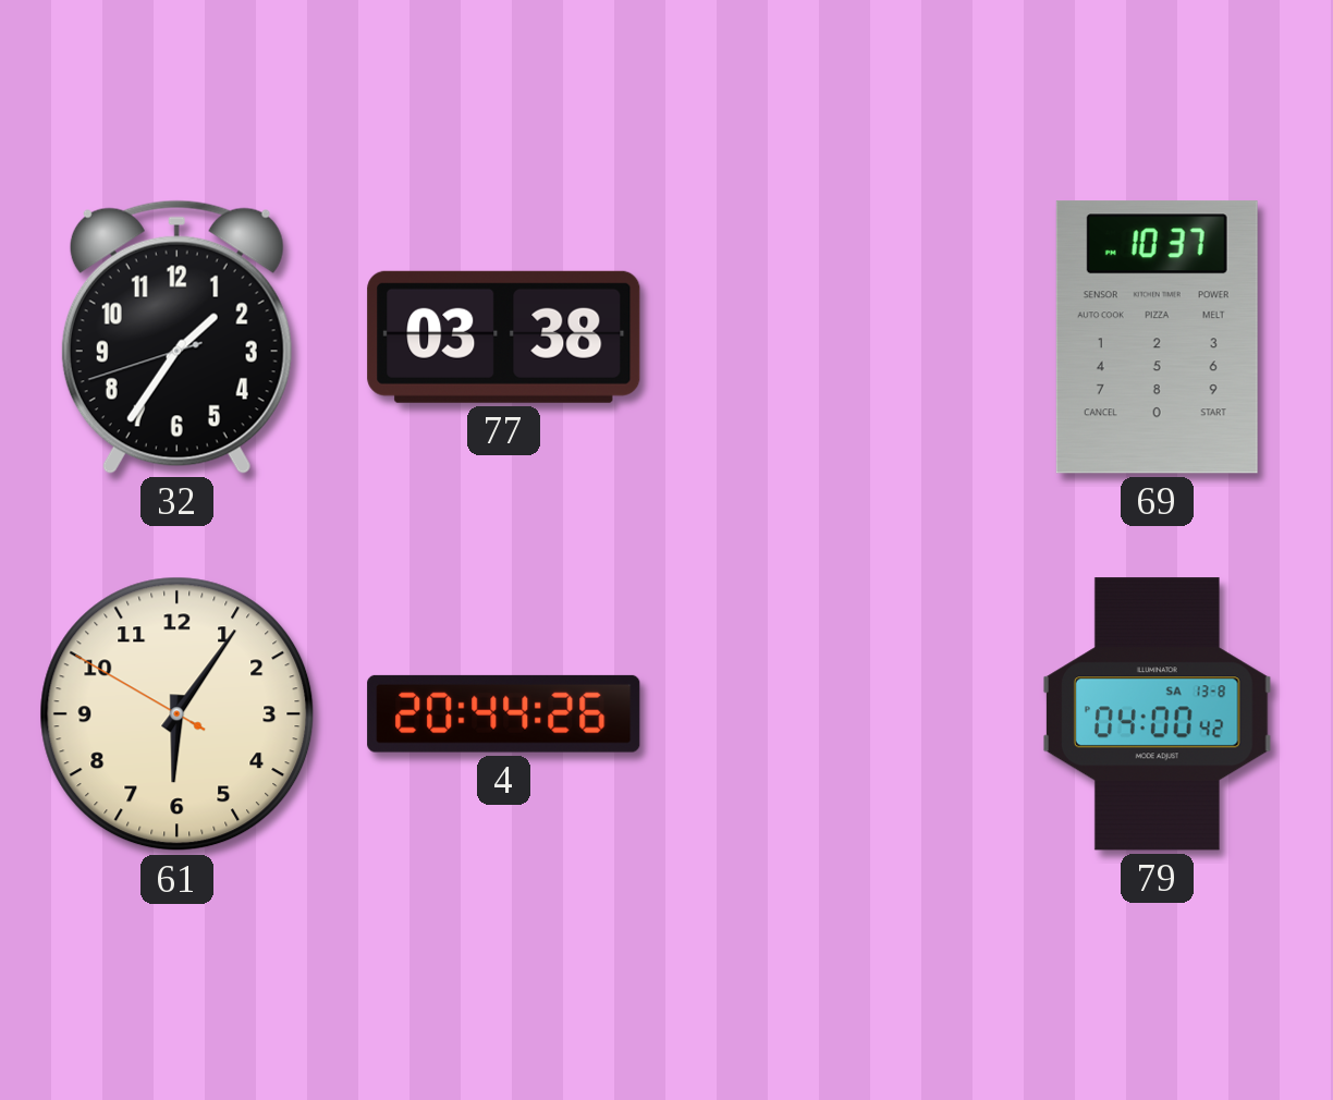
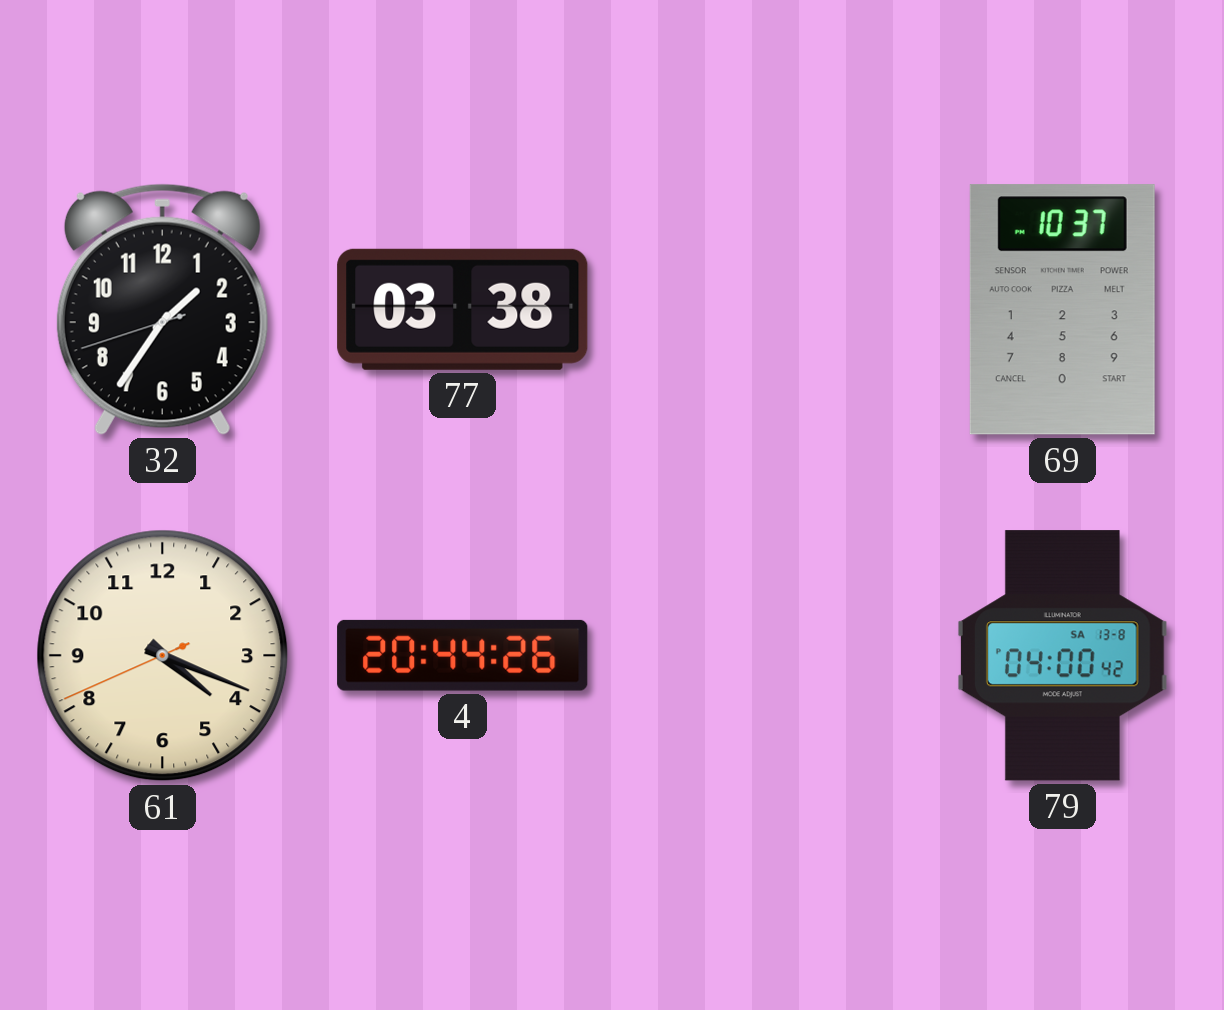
61: 6:05 -> 4:18
